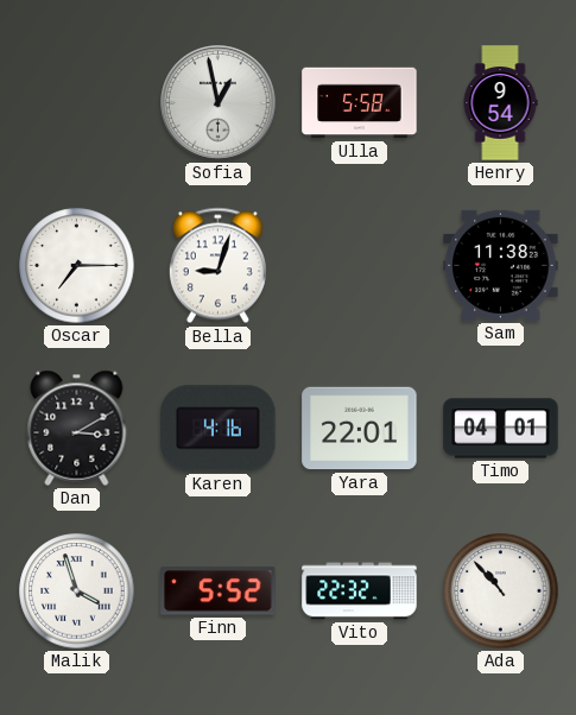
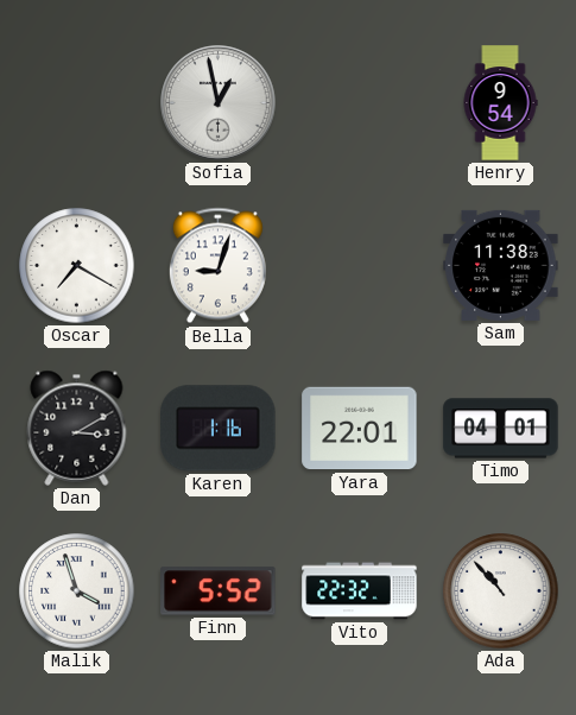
Ulla: 5:58 -> none
Oscar: 7:15 -> 7:20
Karen: 4:16 -> 1:16
